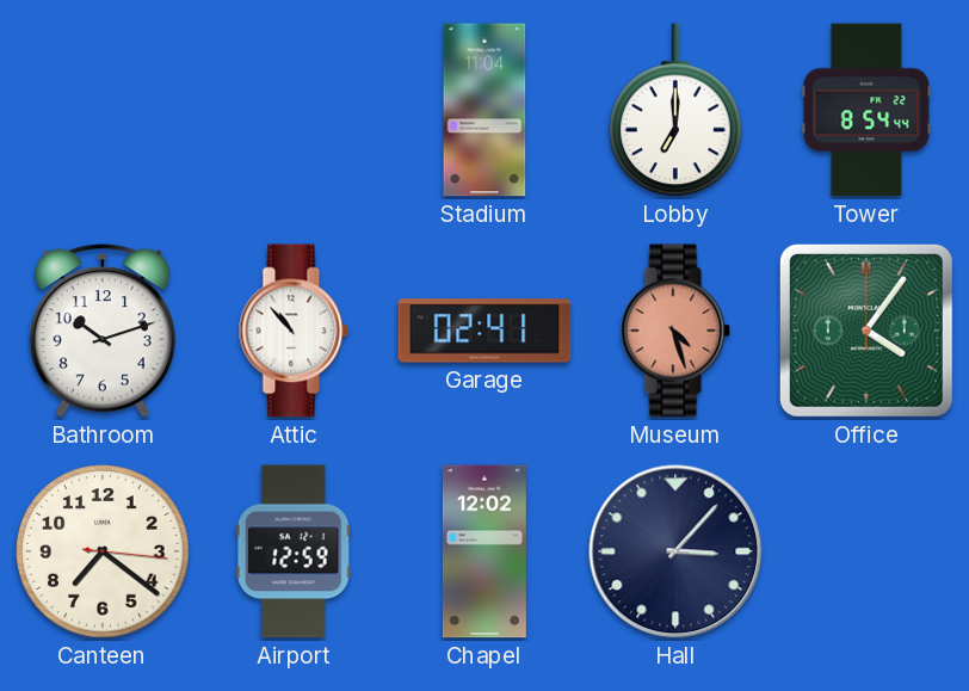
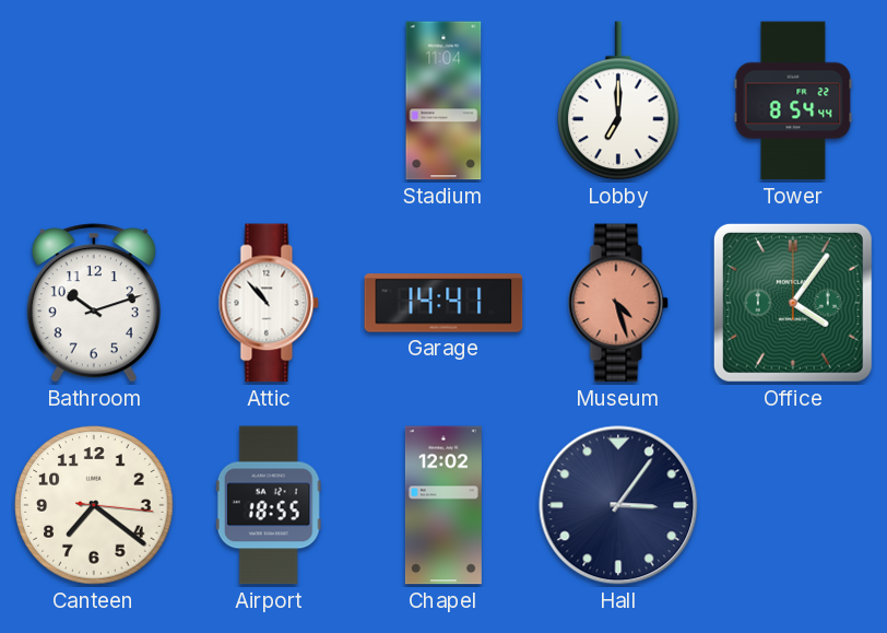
Garage: 02:41 -> 14:41
Airport: 12:59 -> 18:55
Hall: 3:07 -> 3:06
